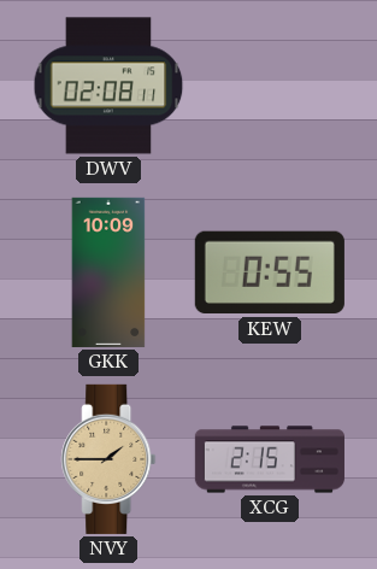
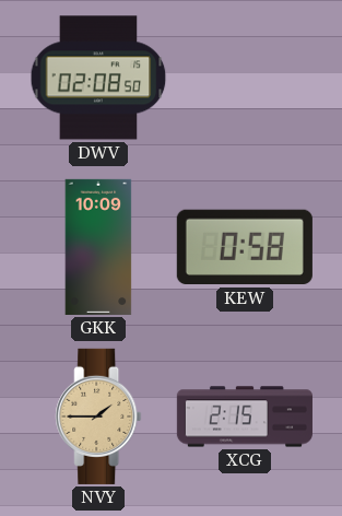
DWV: 02:08:11 -> 02:08:50
KEW: 0:55 -> 0:58
